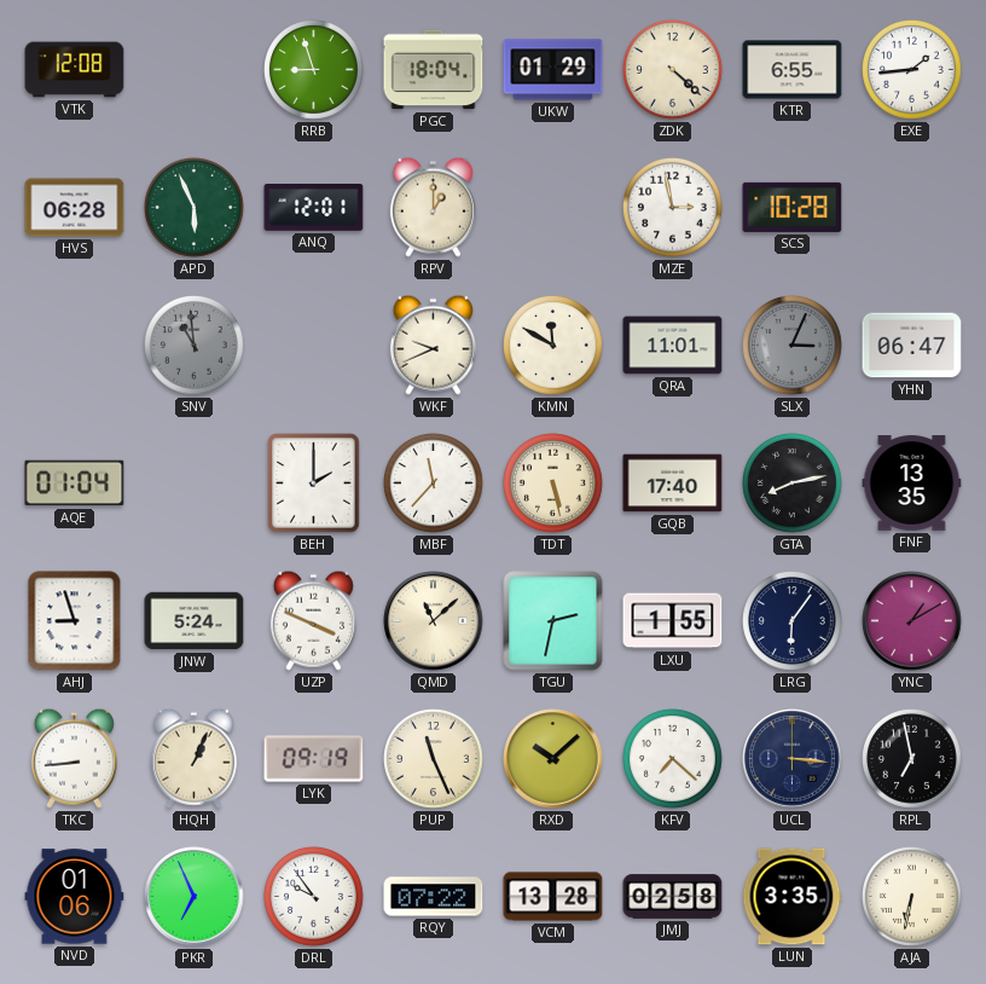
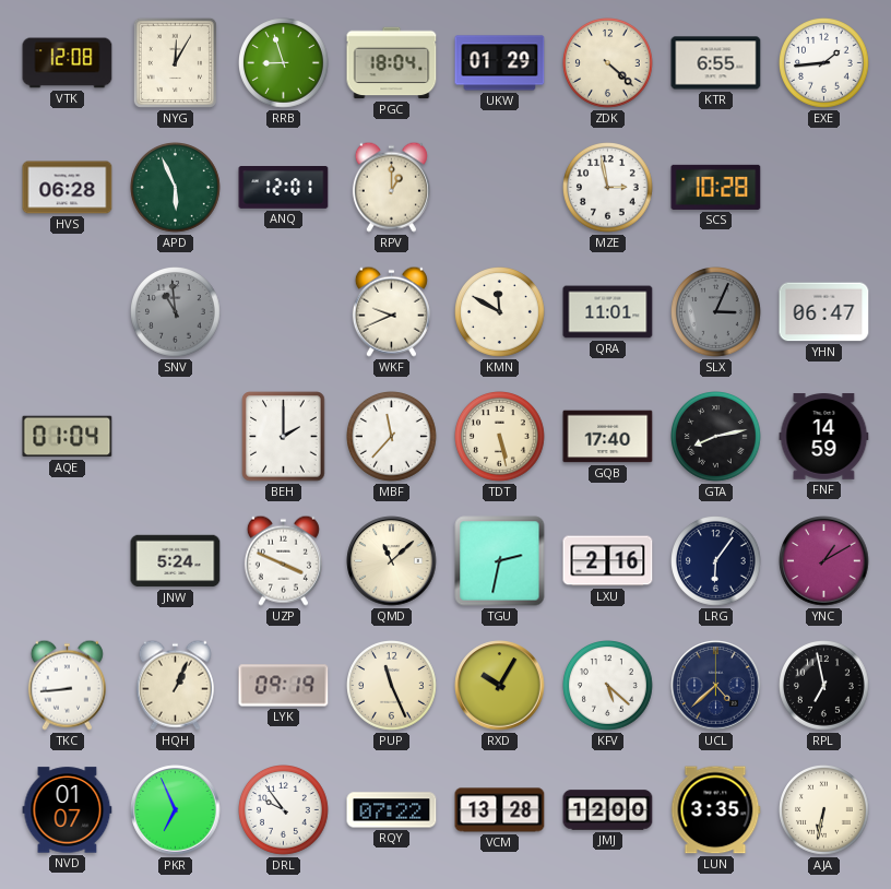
NYG: none -> 12:05
FNF: 13:35 -> 14:59
AHJ: 8:57 -> none
LXU: 1:55 -> 2:16
RXD: 10:08 -> 10:05
KFV: 7:22 -> 5:22
UCL: 3:16 -> 4:38
NVD: 01:06 -> 01:07
JMJ: 02:58 -> 12:00
